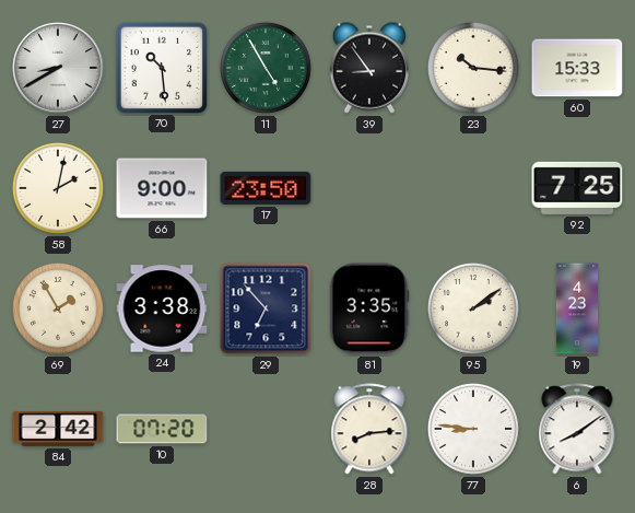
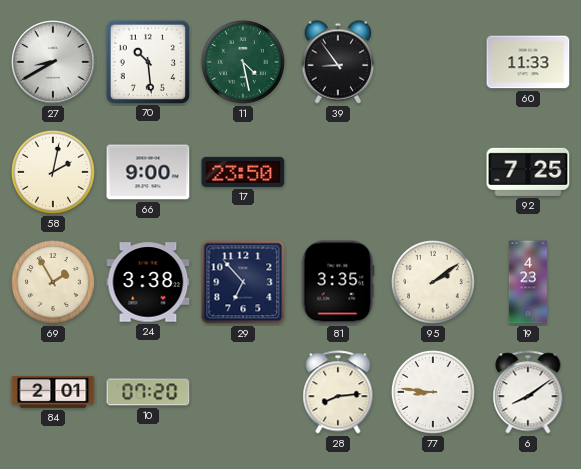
11: 4:55 -> 4:28
23: 10:16 -> none
60: 15:33 -> 11:33
84: 2:42 -> 2:01
